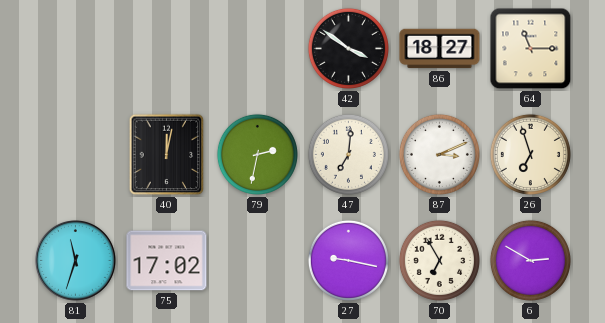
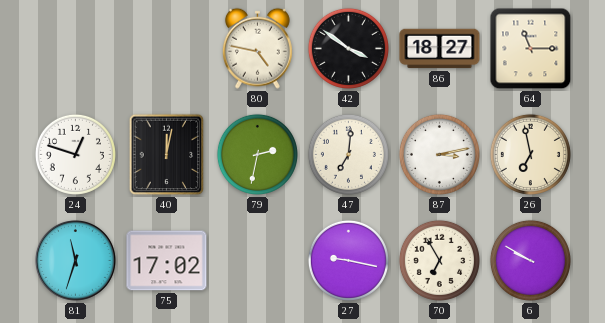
80: none -> 4:47
24: none -> 12:48
87: 3:11 -> 3:13
26: 6:57 -> 6:58
6: 2:50 -> 9:50
